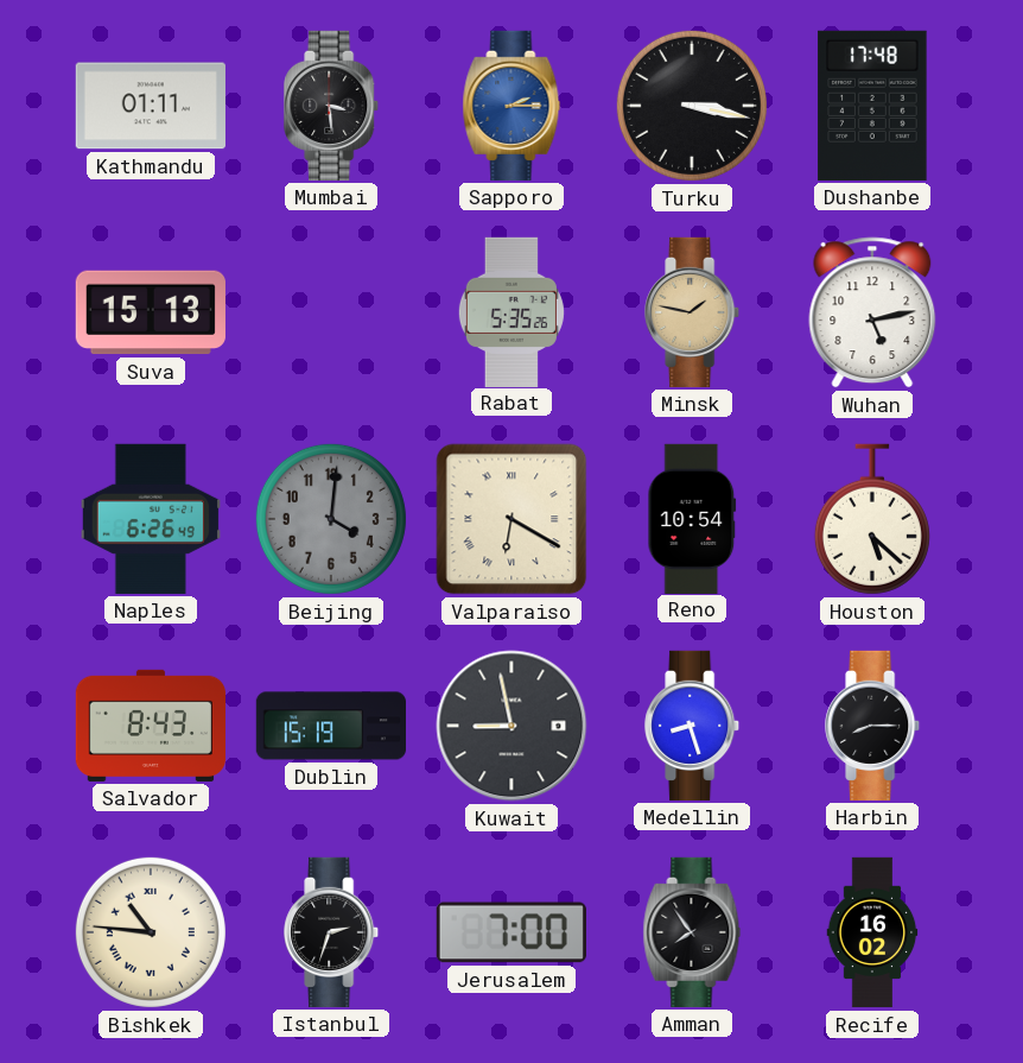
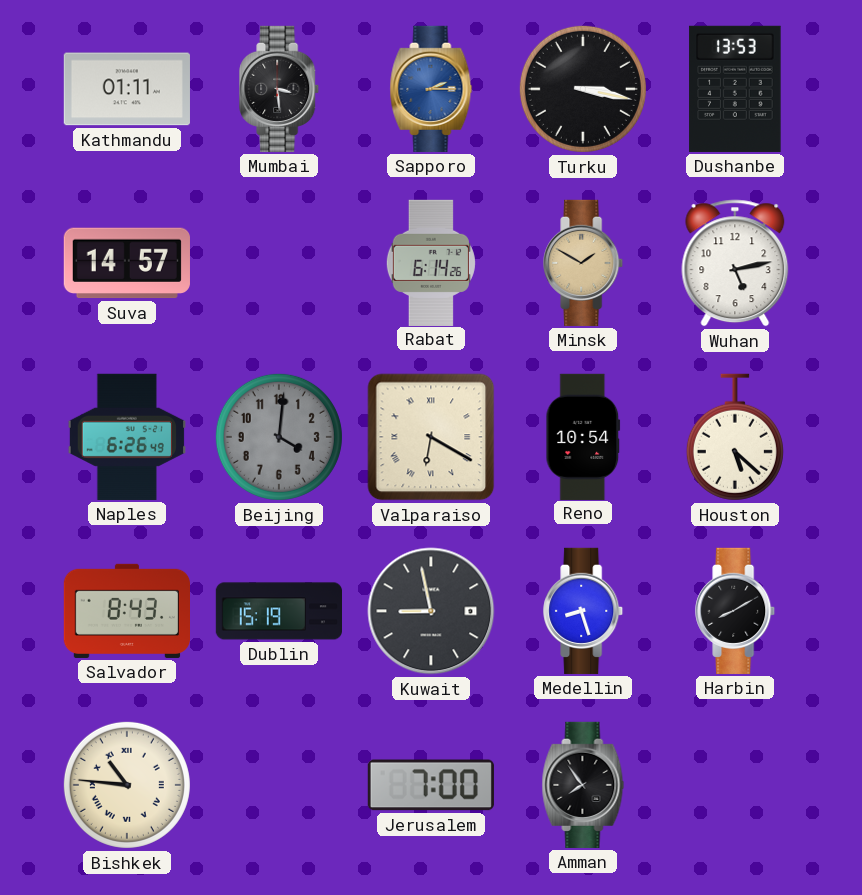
Dushanbe: 17:48 -> 13:53
Suva: 15:13 -> 14:57
Rabat: 5:35 -> 6:14
Minsk: 1:47 -> 1:50
Harbin: 8:15 -> 8:10
Istanbul: 2:33 -> none
Recife: 16:02 -> none
